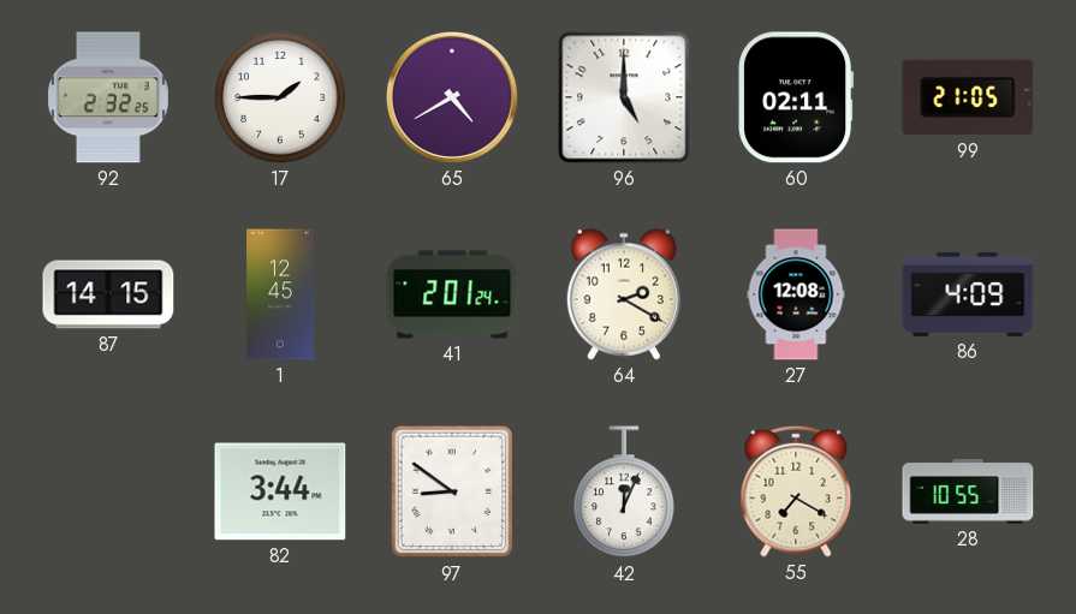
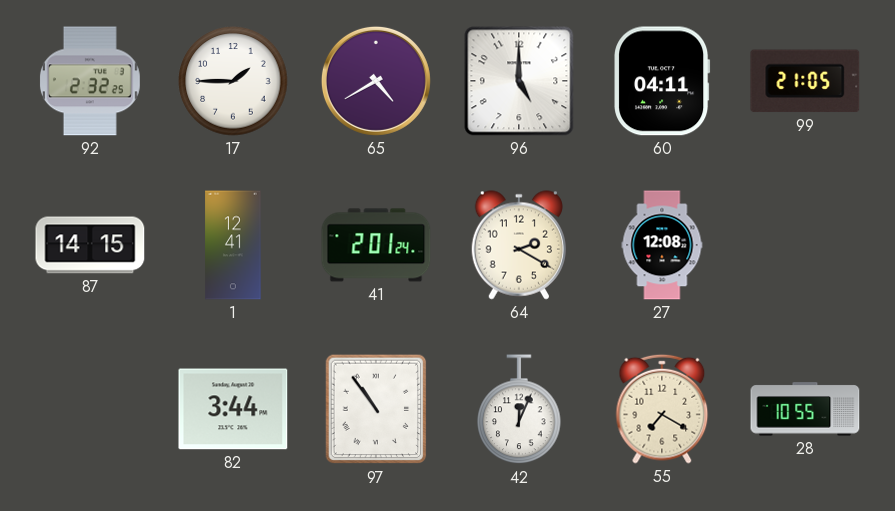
60: 02:11 -> 04:11
1: 12:45 -> 12:41
86: 4:09 -> none
97: 8:51 -> 10:54
